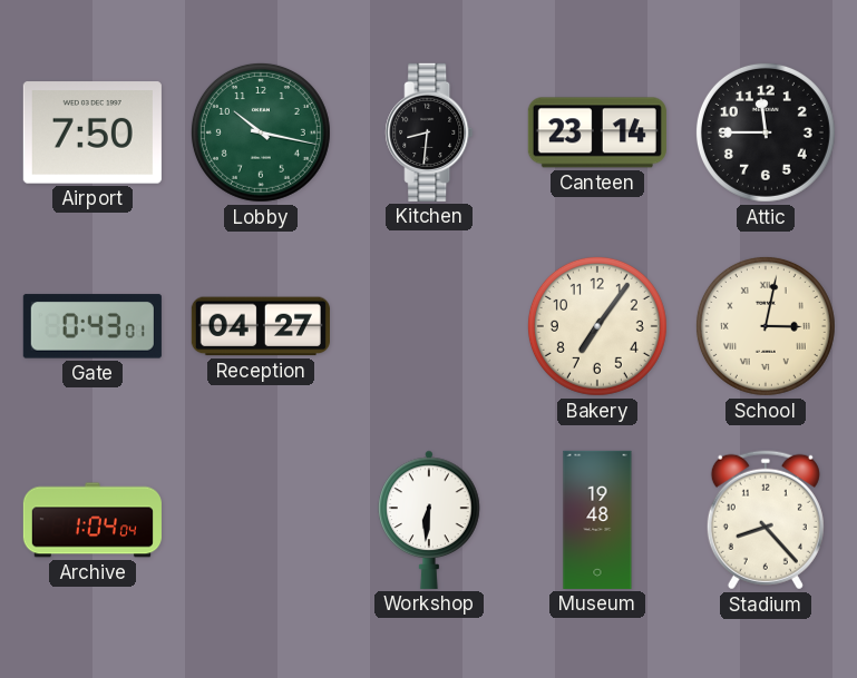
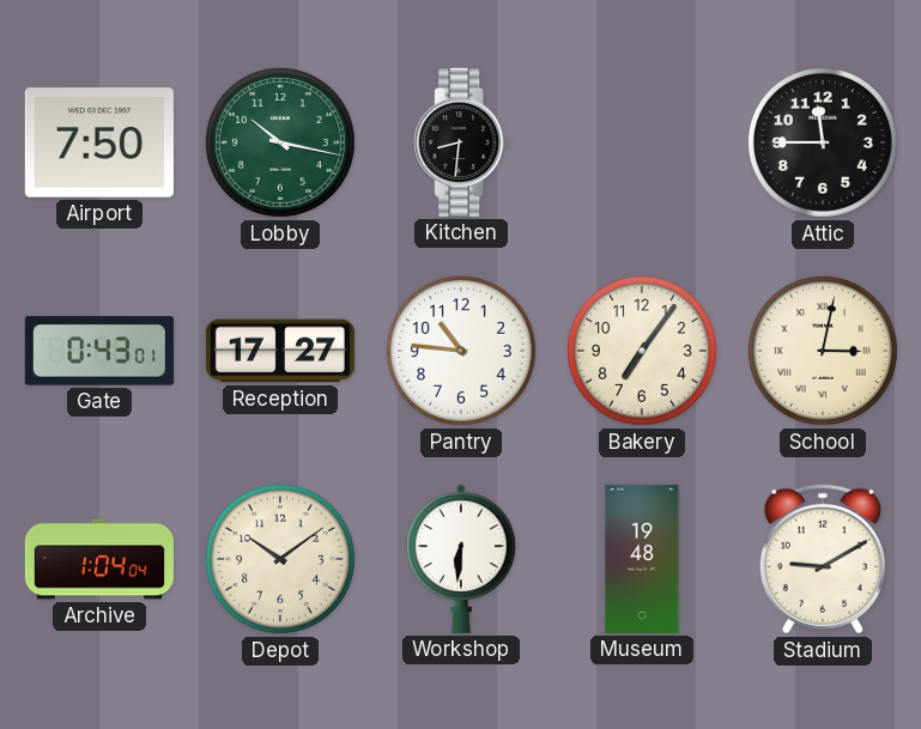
Canteen: 23:14 -> none
Reception: 04:27 -> 17:27
Pantry: none -> 10:46
Depot: none -> 10:09
Stadium: 8:23 -> 9:10
